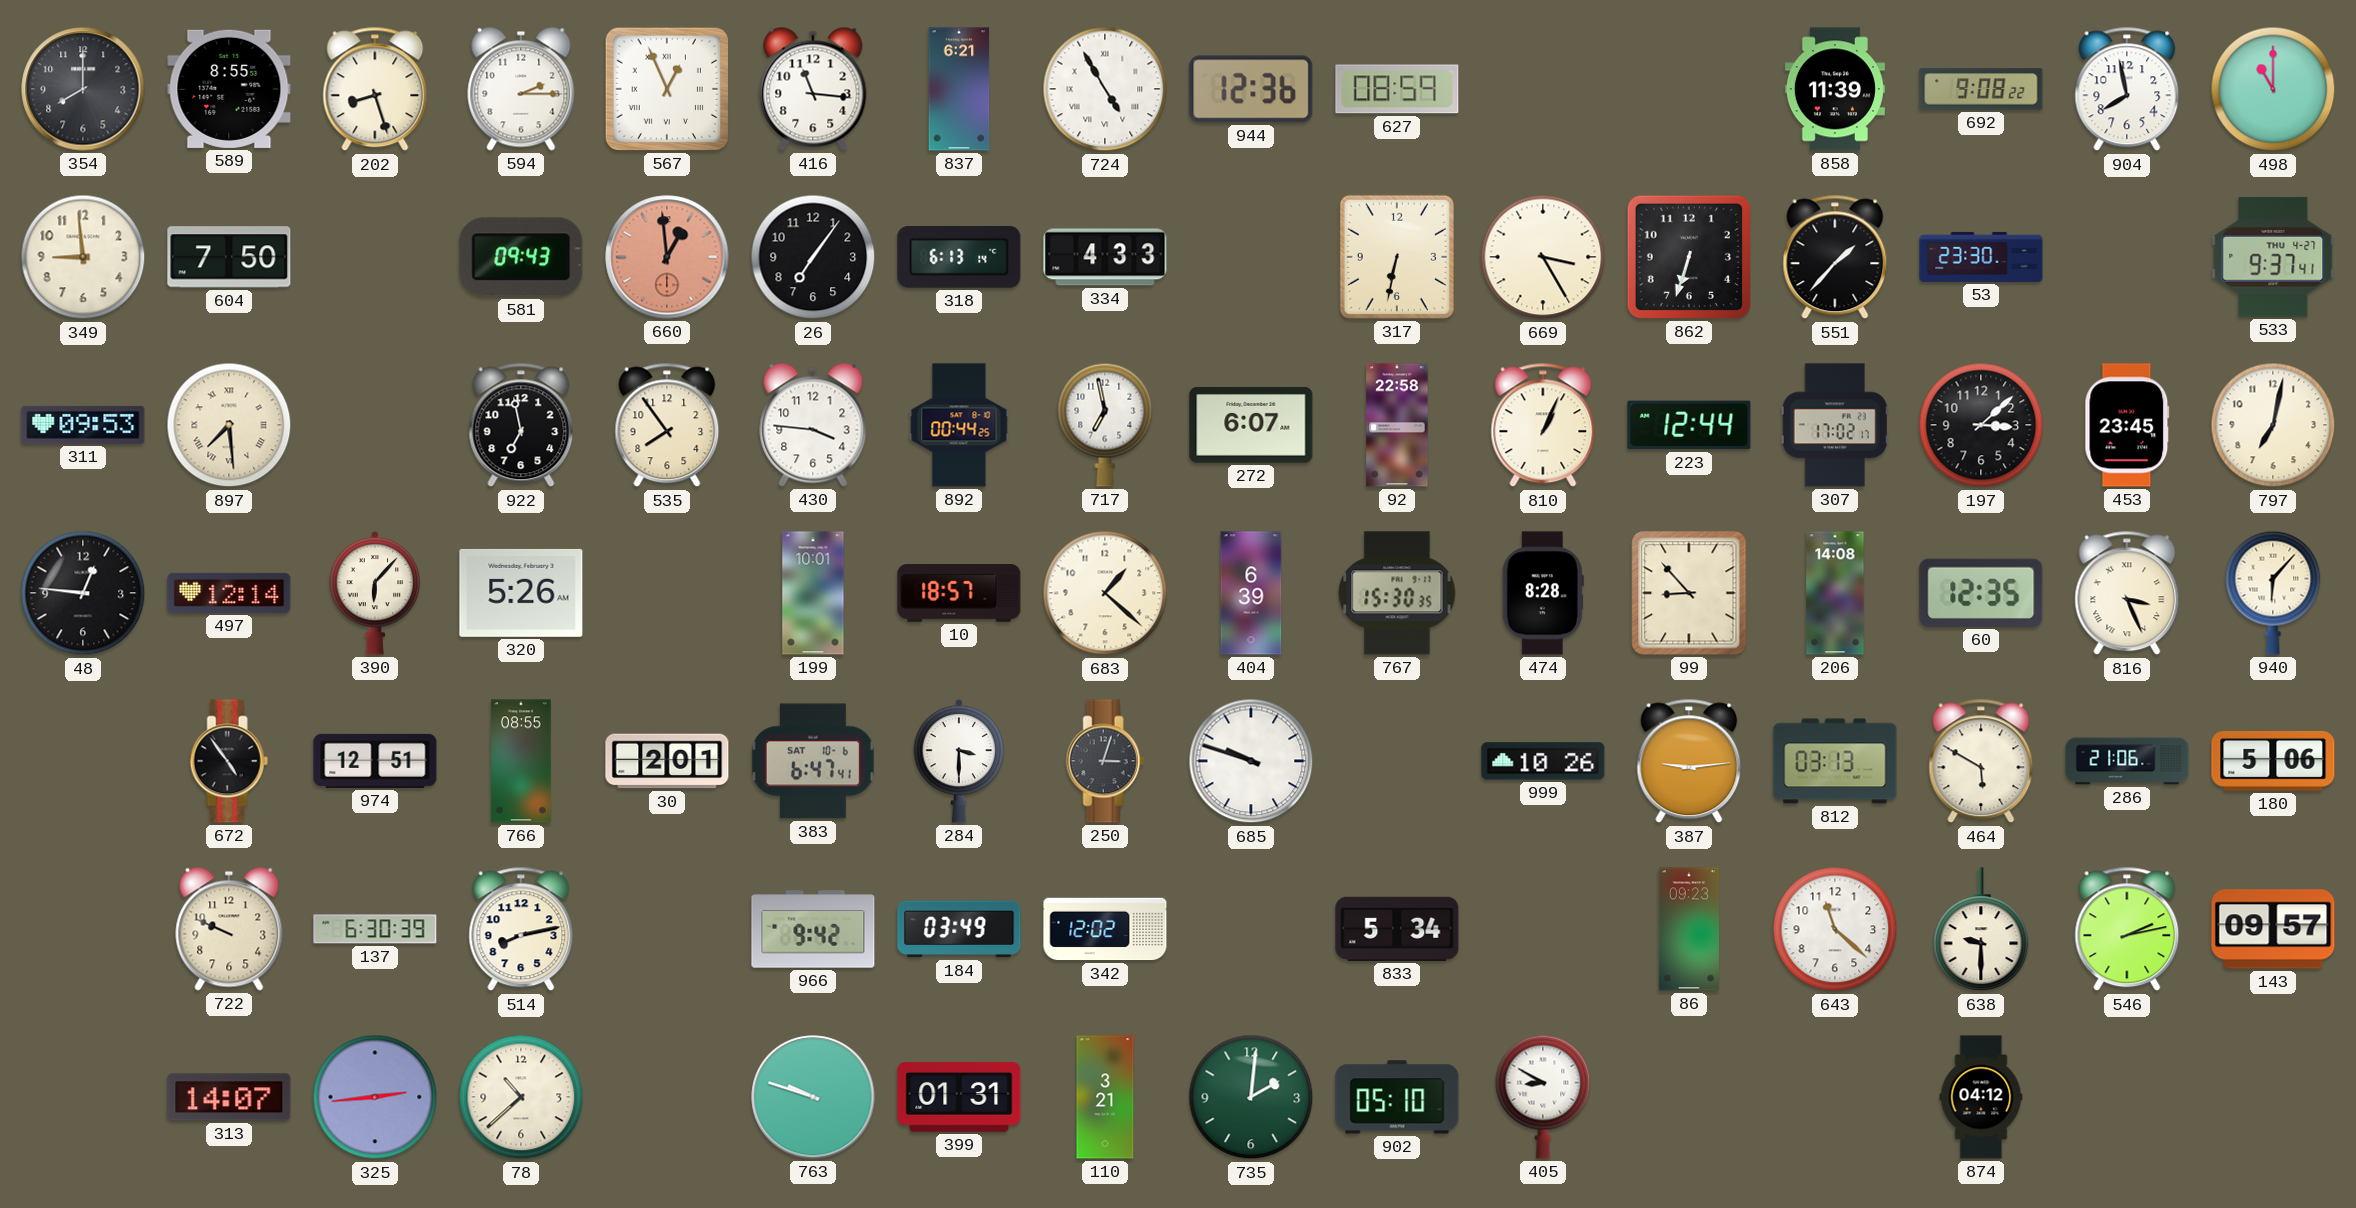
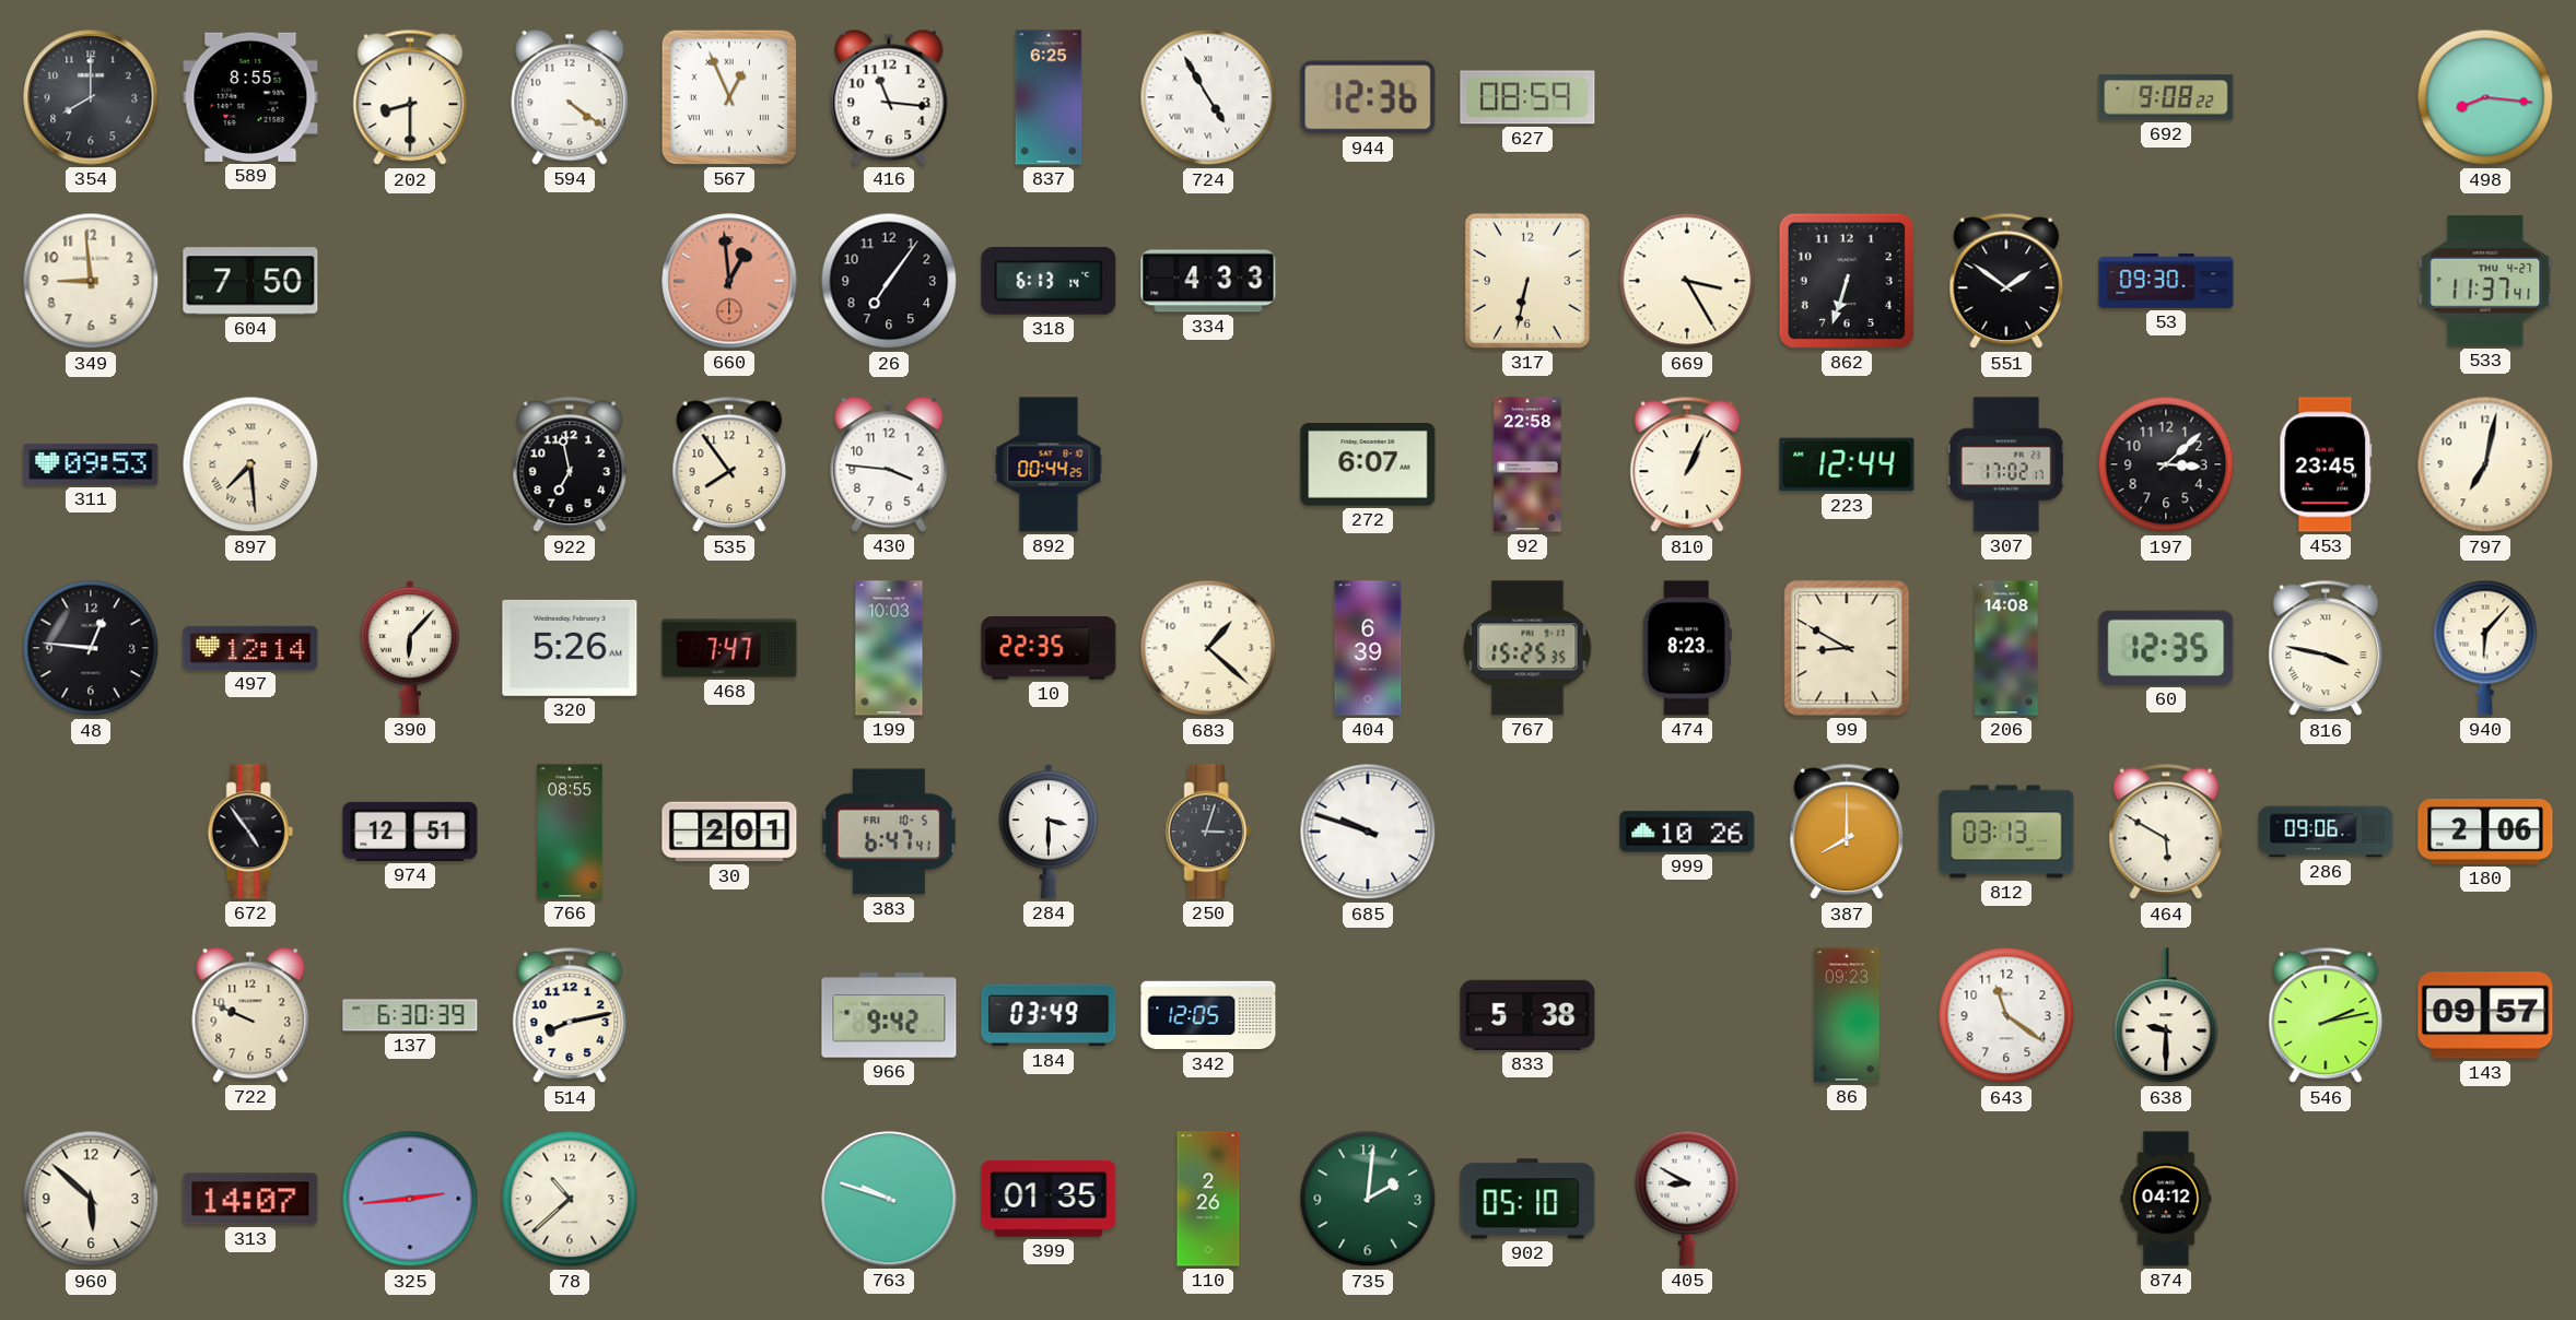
202: 8:27 -> 8:30
594: 2:15 -> 4:21
837: 6:21 -> 6:25
858: 11:39 -> none
904: 7:58 -> none
498: 11:00 -> 8:16
581: 09:43 -> none
551: 1:37 -> 1:51
53: 23:30 -> 09:30
533: 9:37 -> 11:37
717: 6:58 -> none
468: none -> 7:47
199: 10:01 -> 10:03
10: 18:57 -> 22:35
767: 15:30 -> 15:25
474: 8:28 -> 8:23
99: 8:53 -> 8:50
816: 3:26 -> 3:47
383 date: SAT 10-6 -> FRI 10-5
387: 9:14 -> 8:00
286: 21:06 -> 09:06
180: 5:06 -> 2:06
342: 12:02 -> 12:05
833: 5:34 -> 5:38
643: 11:22 -> 11:21
960: none -> 5:52
399: 01:31 -> 01:35
110: 3:21 -> 2:26
